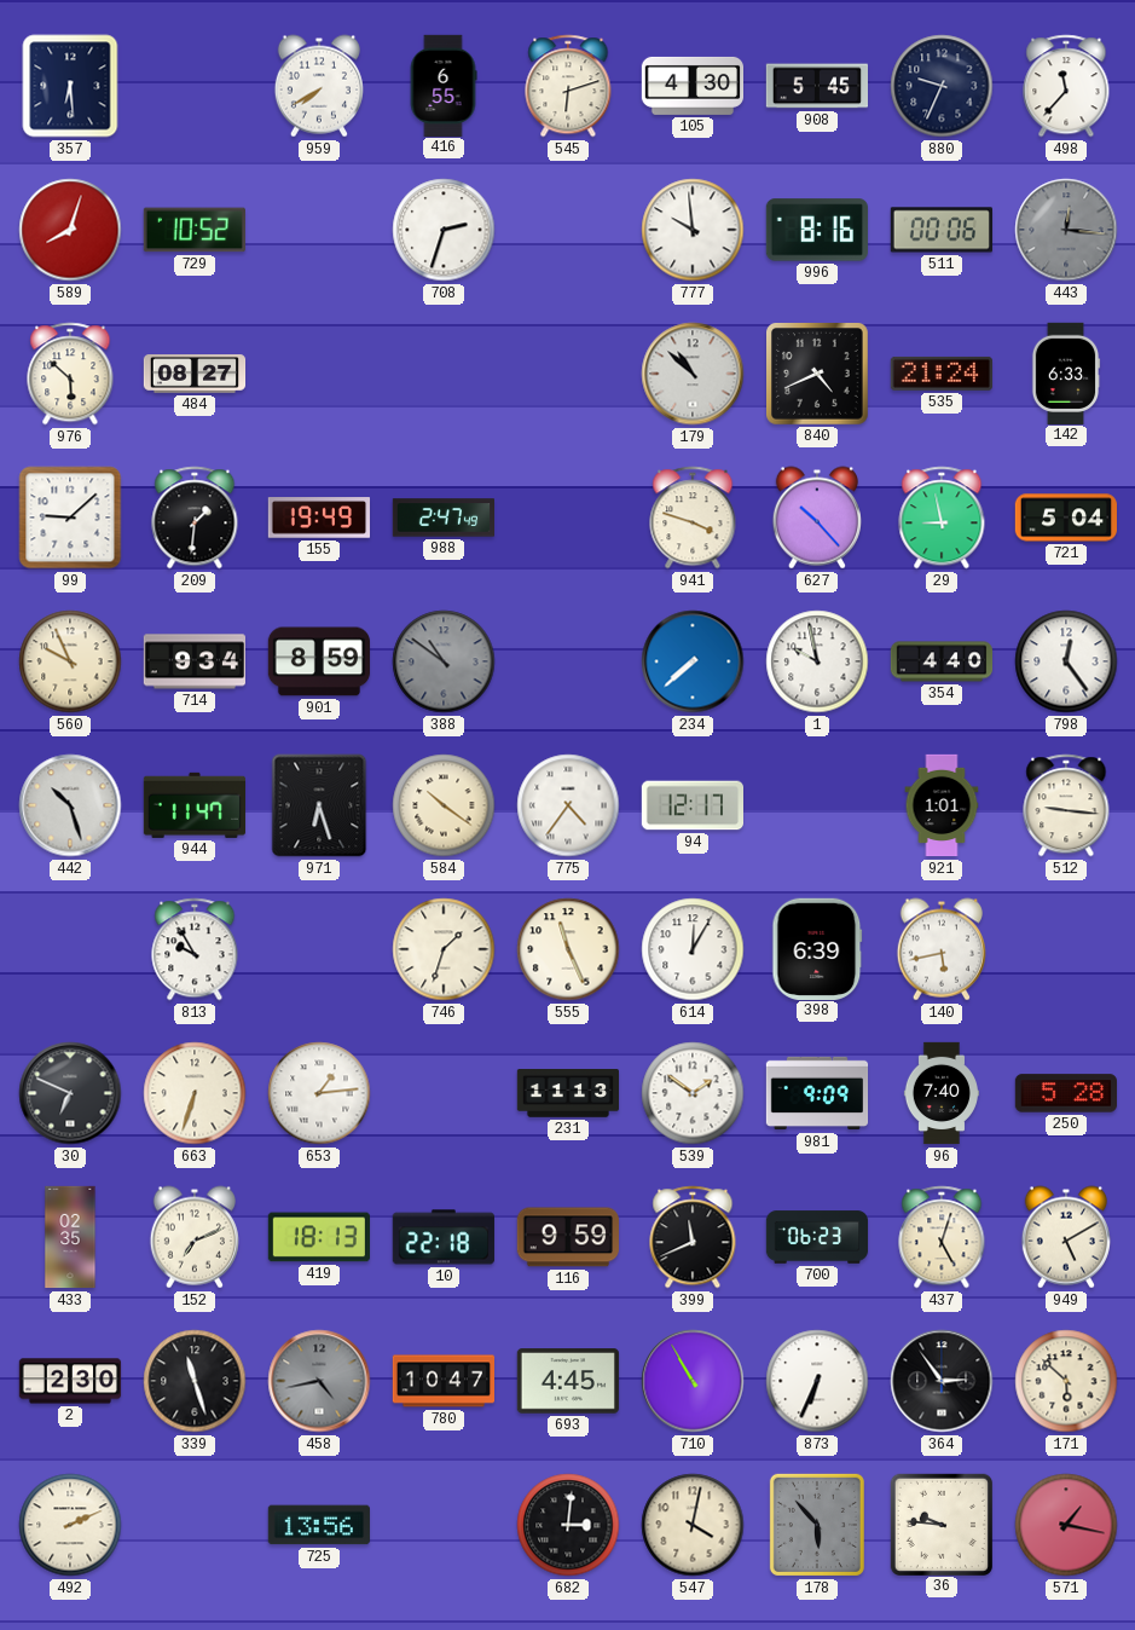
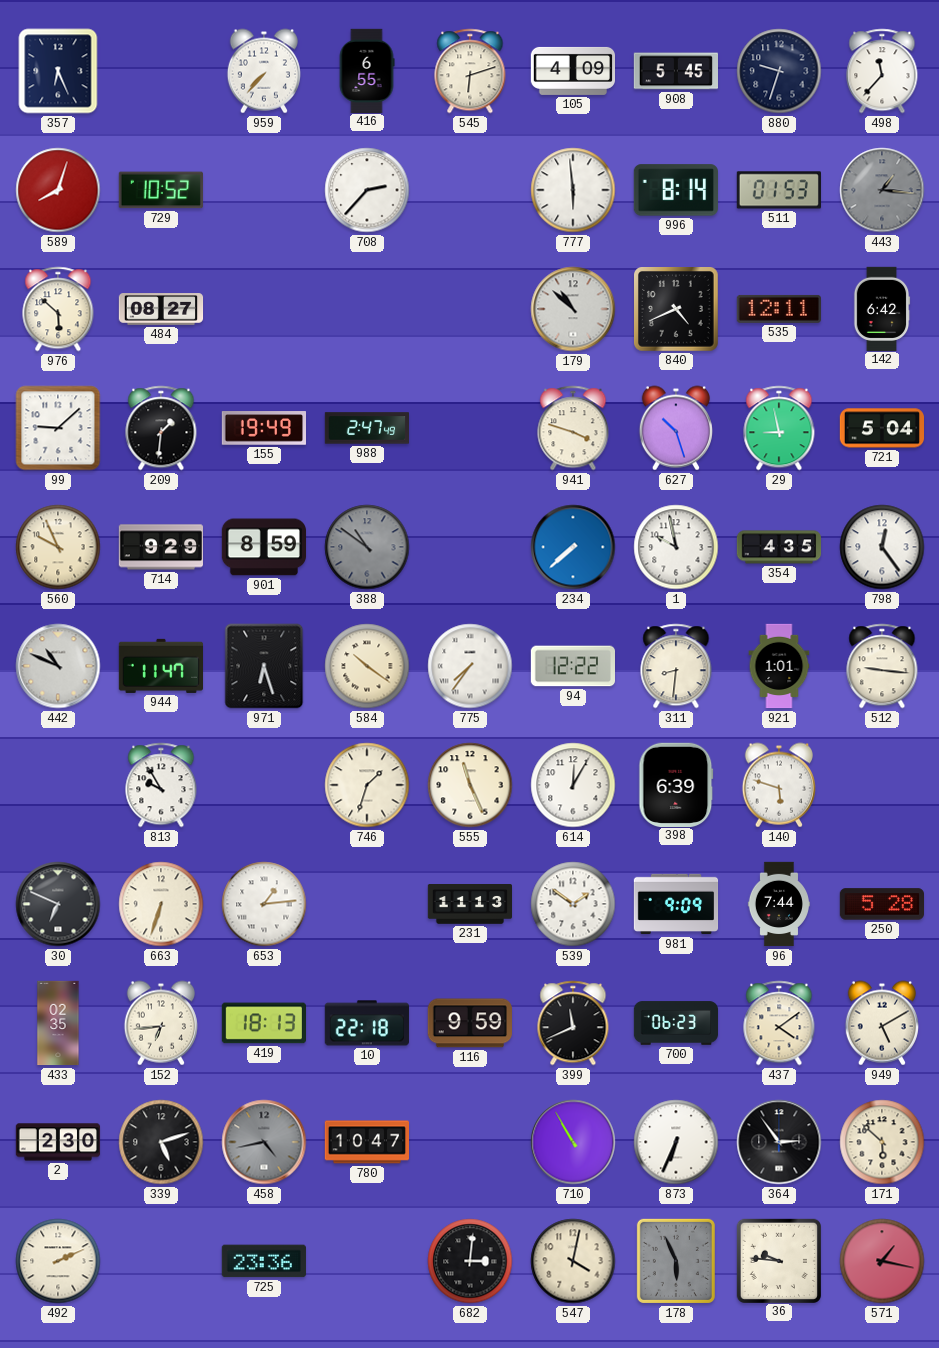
357: 6:29 -> 6:26
959: 7:40 -> 7:37
105: 4:30 -> 4:09
880: 9:34 -> 9:33
708: 2:33 -> 2:37
777: 9:59 -> 5:59
996: 8:16 -> 8:14
511: 00:06 -> 01:53
443: 12:16 -> 1:16
535: 21:24 -> 12:11
142: 6:33 -> 6:42
627: 10:23 -> 10:27
714: 9:34 -> 9:29
354: 4:40 -> 4:35
442: 10:27 -> 10:49
775: 4:36 -> 7:36
94: 12:17 -> 12:22
311: none -> 8:31
140: 5:43 -> 5:48
96: 7:40 -> 7:44
152: 7:11 -> 6:44
437: 5:03 -> 4:09
339: 11:27 -> 5:12
693: 4:45 -> none
725: 13:56 -> 23:36
178: 5:53 -> 5:56
